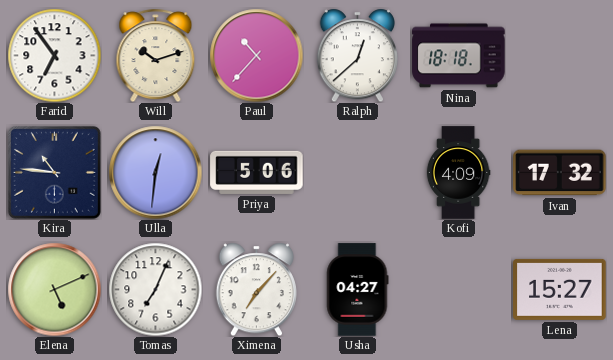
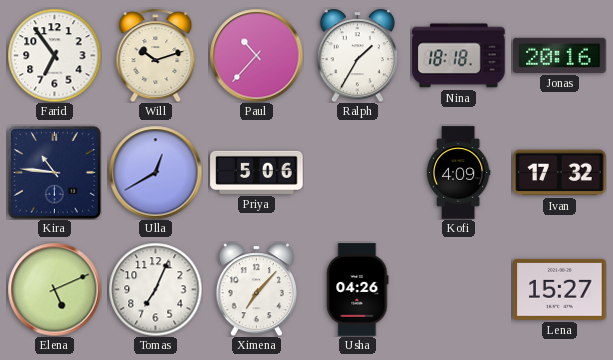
Ralph: 12:38 -> 1:35
Jonas: none -> 20:16
Ulla: 12:31 -> 12:40
Usha: 04:27 -> 04:26
